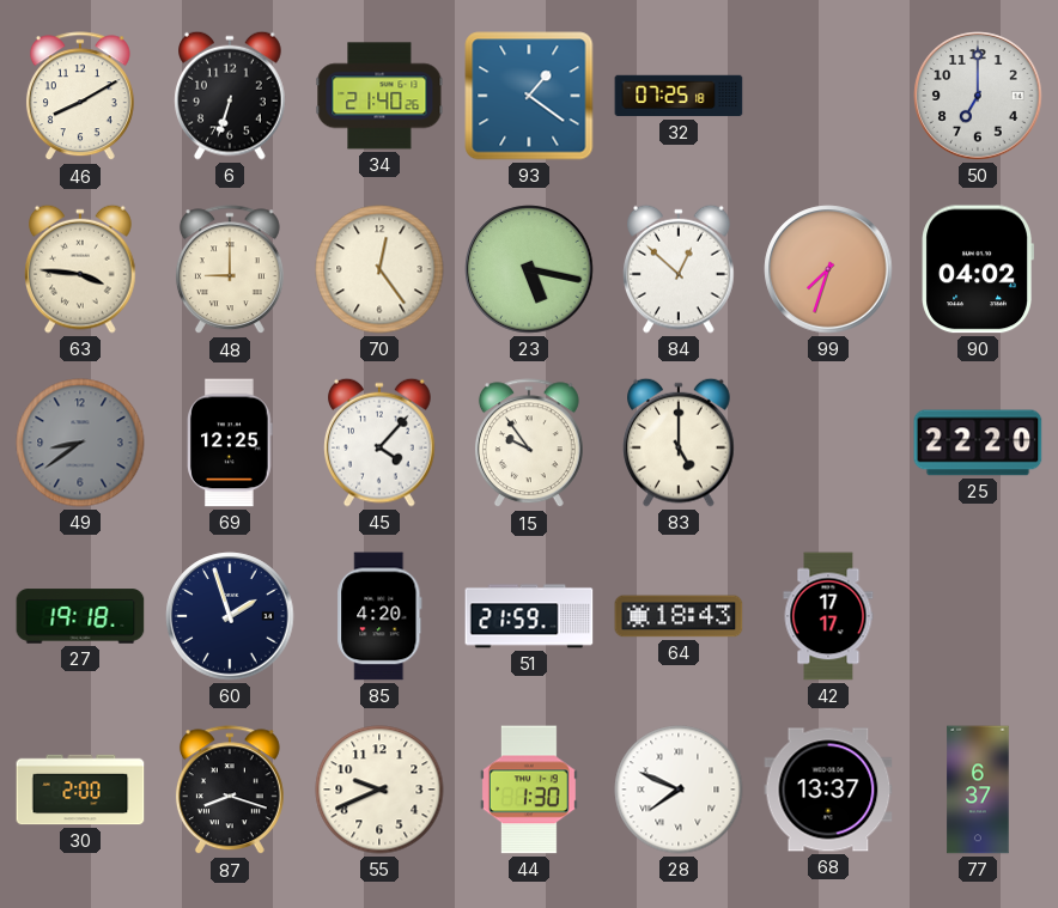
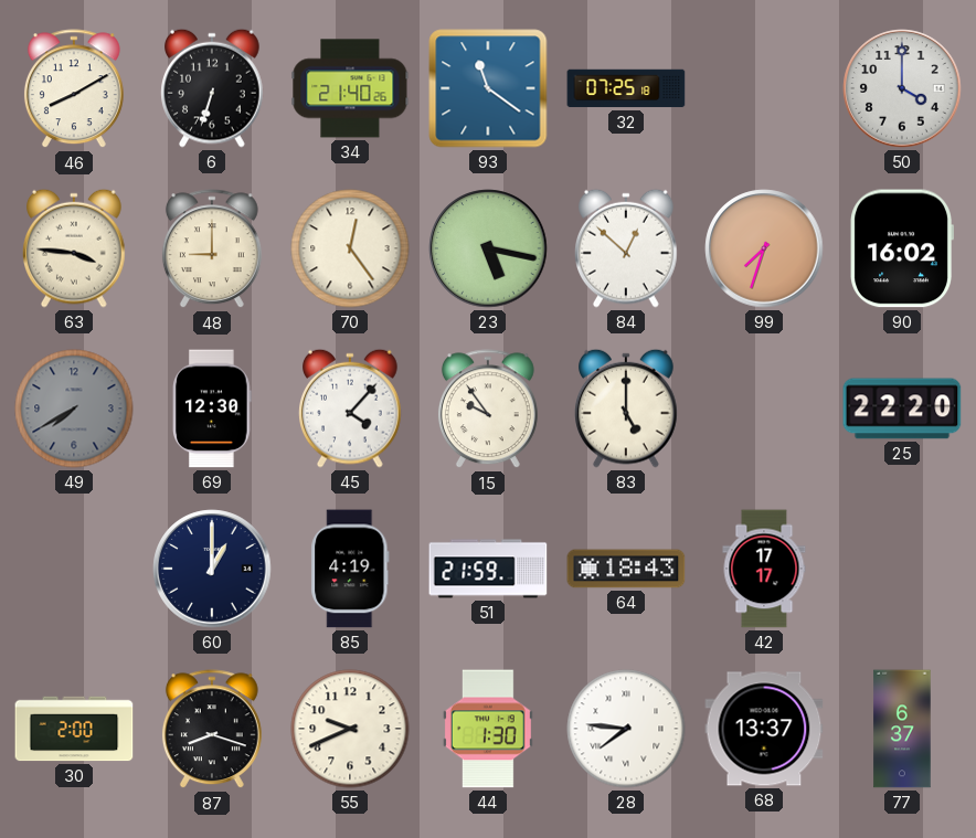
93: 1:21 -> 11:21
50: 7:00 -> 4:00
90: 04:02 -> 16:02
49: 8:39 -> 7:40
69: 12:25 -> 12:30
27: 19:18 -> none
60: 1:57 -> 1:00
85: 4:20 -> 4:19
28: 7:49 -> 7:46
